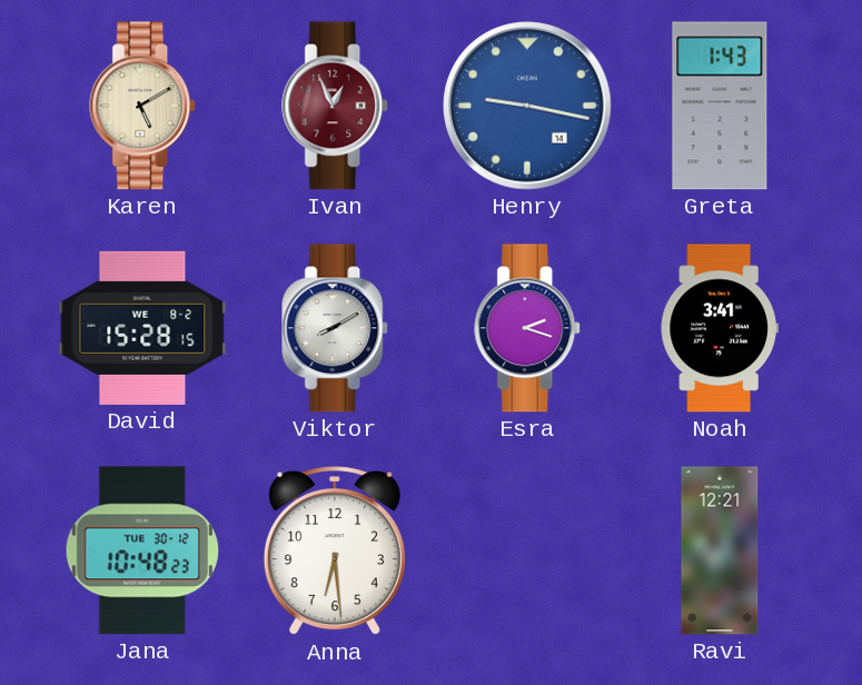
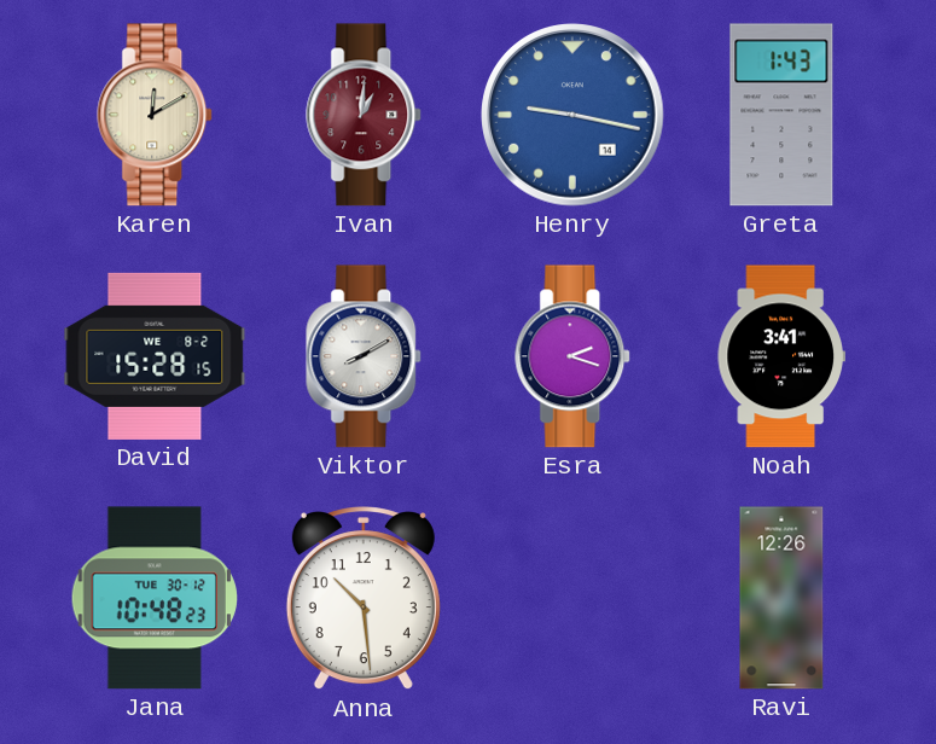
Karen: 5:10 -> 12:10
Ivan: 12:56 -> 1:01
Anna: 6:29 -> 10:29
Ravi: 12:21 -> 12:26
